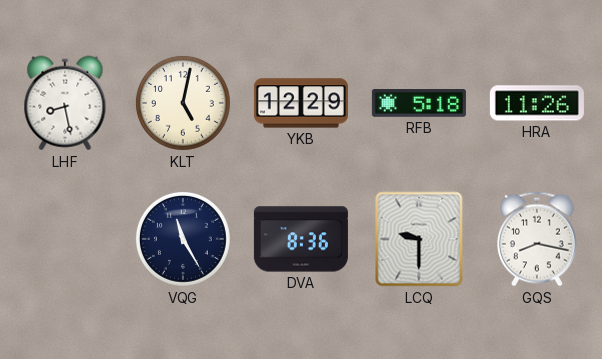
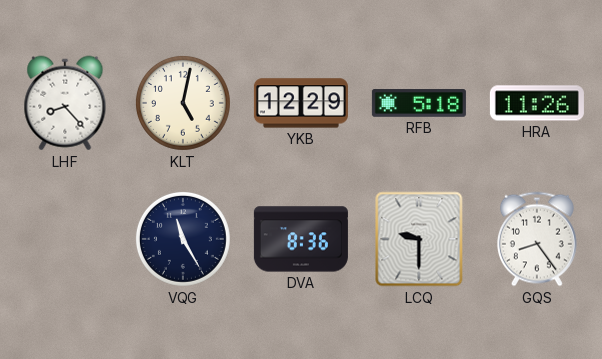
LHF: 8:28 -> 8:23
GQS: 8:17 -> 8:24
